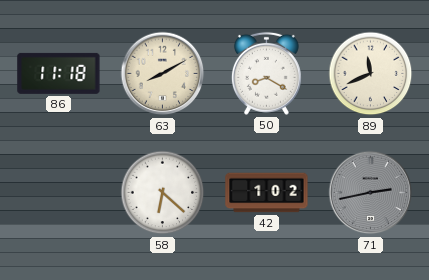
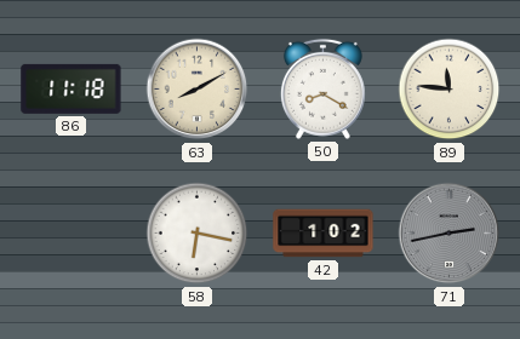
89: 11:41 -> 11:46
58: 6:22 -> 6:17
